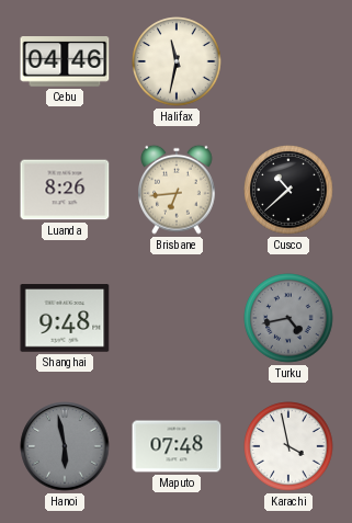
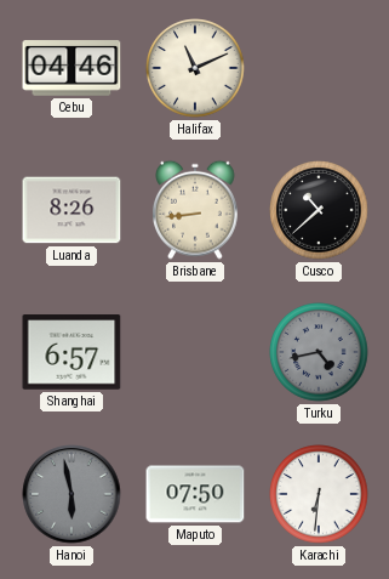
Halifax: 11:32 -> 11:11
Brisbane: 6:44 -> 8:44
Shanghai: 9:48 -> 6:57
Maputo: 07:48 -> 07:50
Karachi: 3:58 -> 6:31
